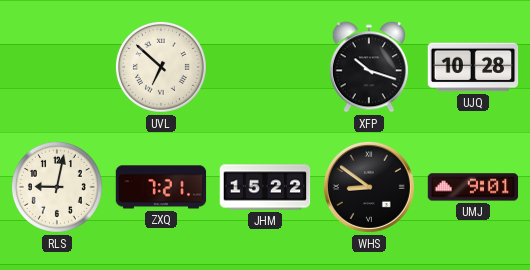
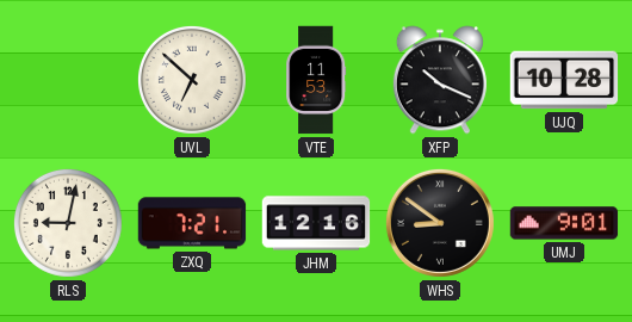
VTE: none -> 11:53
XFP: 10:18 -> 10:19
JHM: 15:22 -> 12:16
